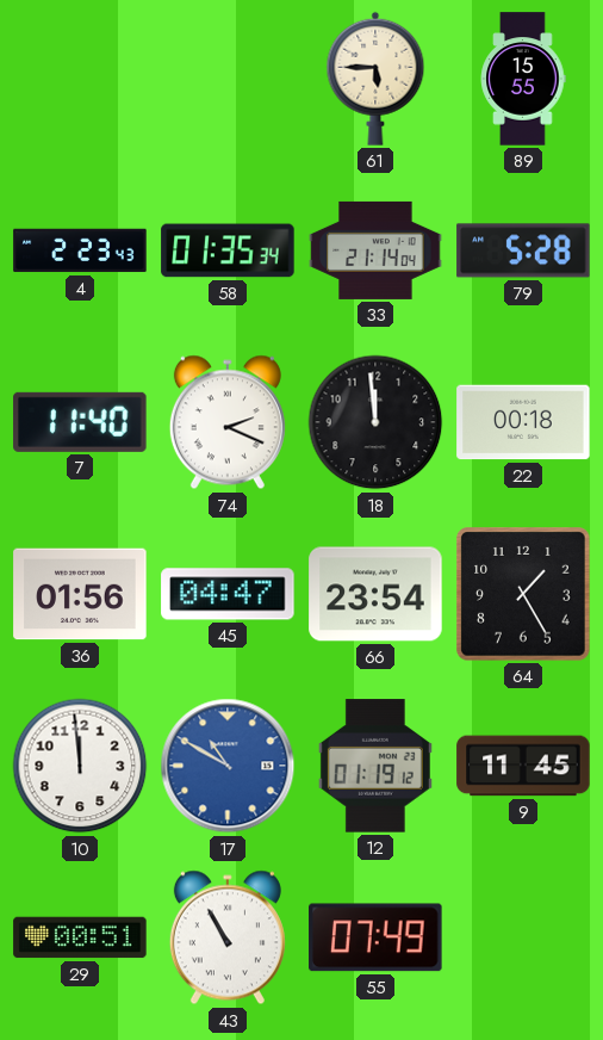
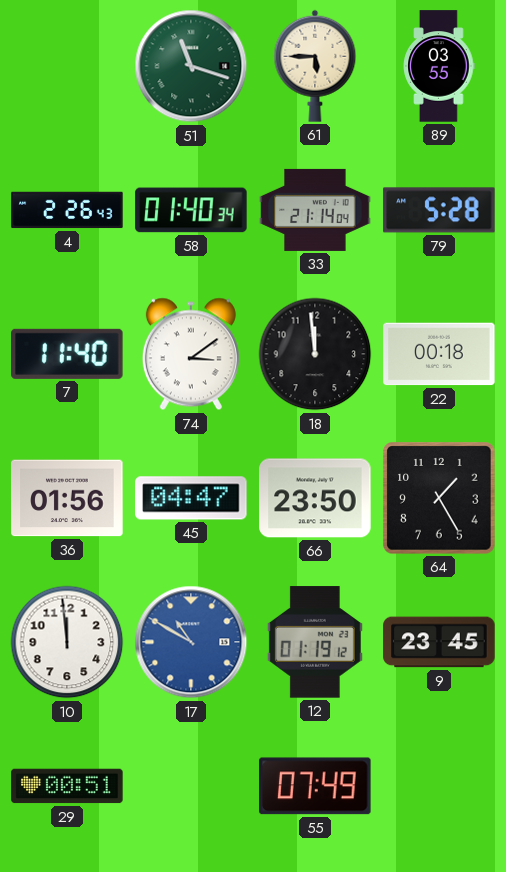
51: none -> 11:18
89: 15:55 -> 03:55
4: 2:23 -> 2:26
58: 01:35 -> 01:40
74: 2:19 -> 3:09
66: 23:54 -> 23:50
9: 11:45 -> 23:45
43: 10:55 -> none
